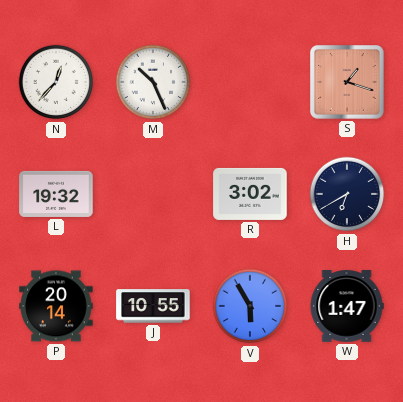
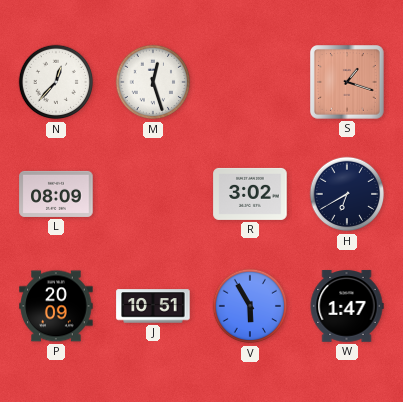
M: 10:26 -> 12:27
L: 19:32 -> 08:09
P: 20:14 -> 20:09
J: 10:55 -> 10:51
